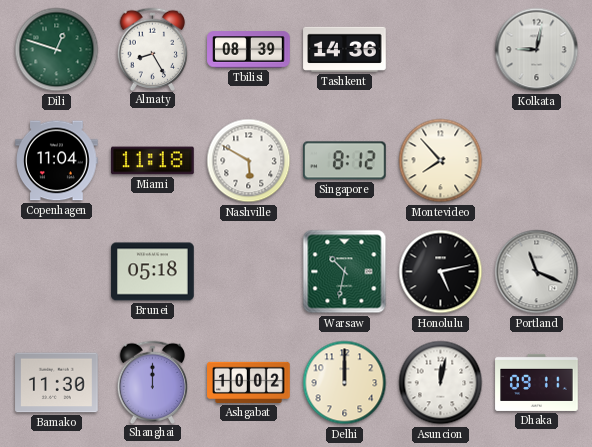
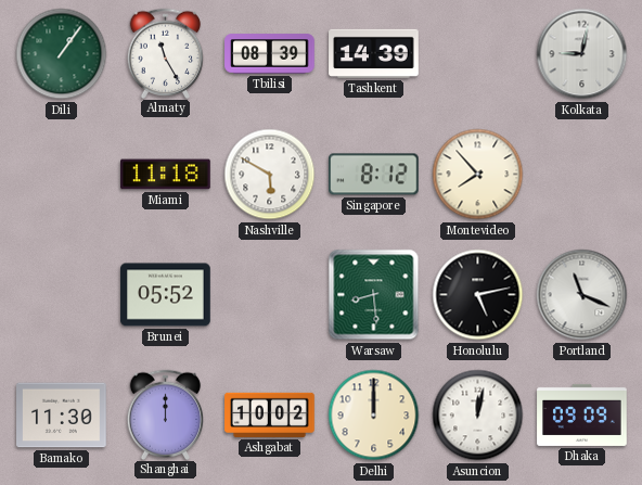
Dili: 12:48 -> 1:06
Almaty: 8:25 -> 11:25
Tashkent: 14:36 -> 14:39
Copenhagen: 11:04 -> none
Brunei: 05:18 -> 05:52
Warsaw: 10:32 -> 8:29
Dhaka: 09:11 -> 09:09
